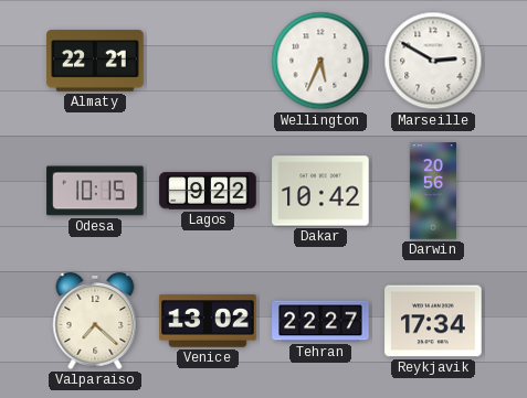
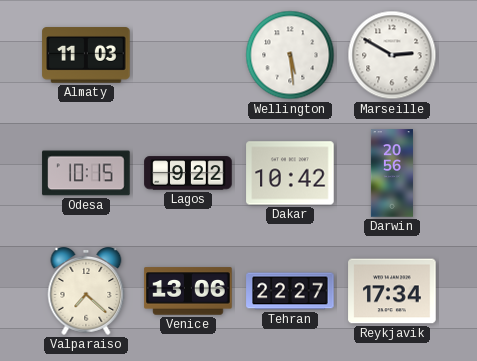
Almaty: 22:21 -> 11:03
Wellington: 5:34 -> 5:29
Venice: 13:02 -> 13:06
